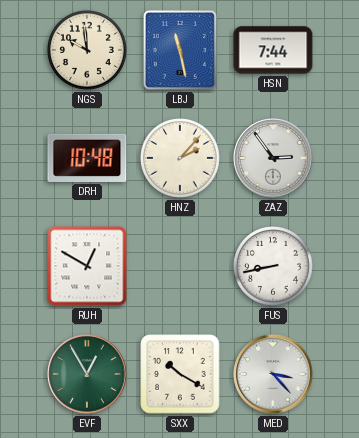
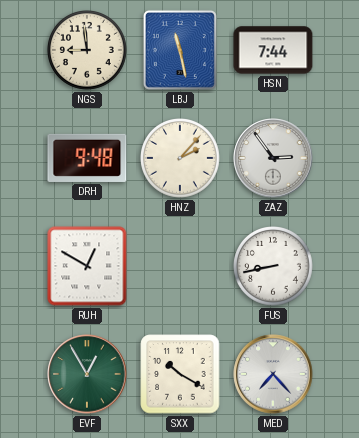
NGS: 9:59 -> 8:59
DRH: 10:48 -> 9:48
MED: 3:23 -> 7:23
